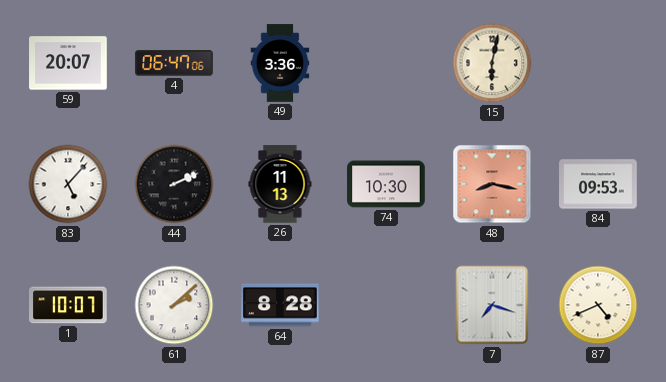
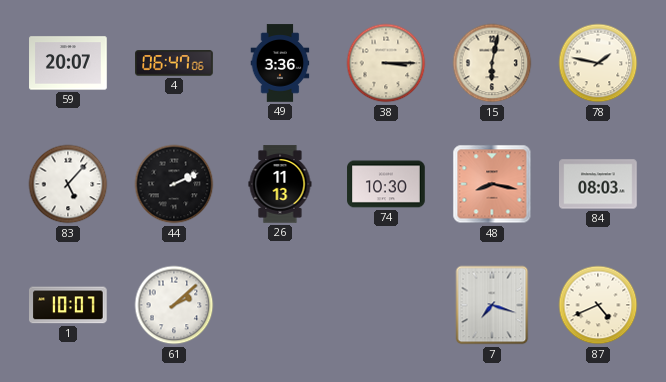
38: none -> 3:15
78: none -> 1:47
84: 09:53 -> 08:03
64: 8:28 -> none
